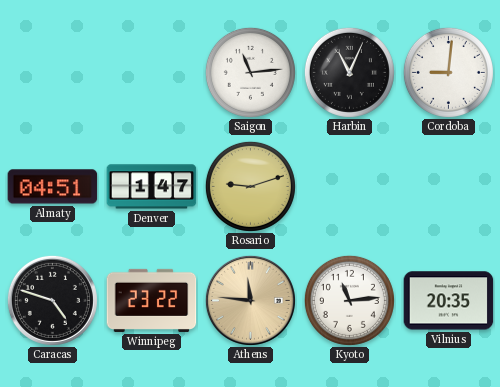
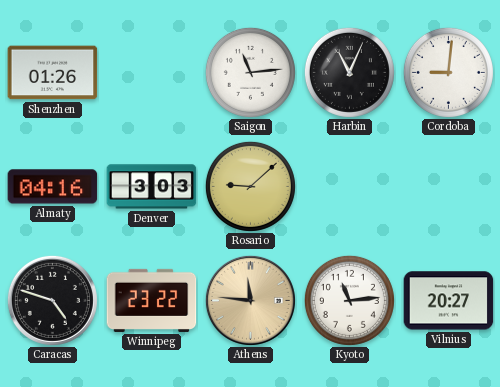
Shenzhen: none -> 01:26
Almaty: 04:51 -> 04:16
Denver: 1:47 -> 3:03
Rosario: 9:12 -> 9:08
Vilnius: 20:35 -> 20:27
